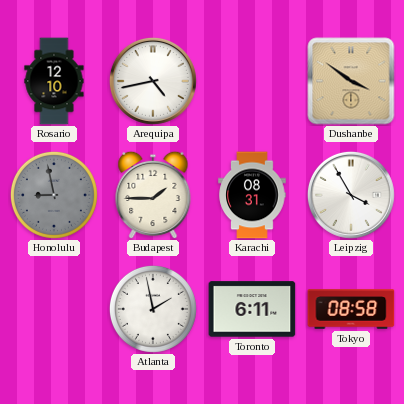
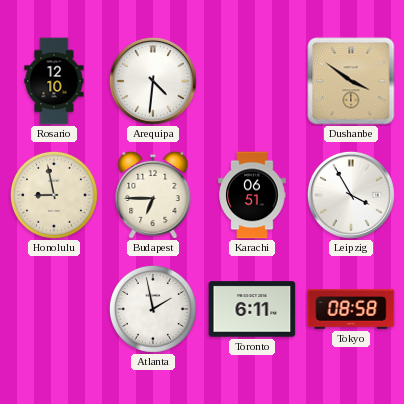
Arequipa: 4:43 -> 4:31
Honolulu dial: grey -> cream
Budapest: 1:45 -> 6:45
Karachi: 08:31 -> 06:51
